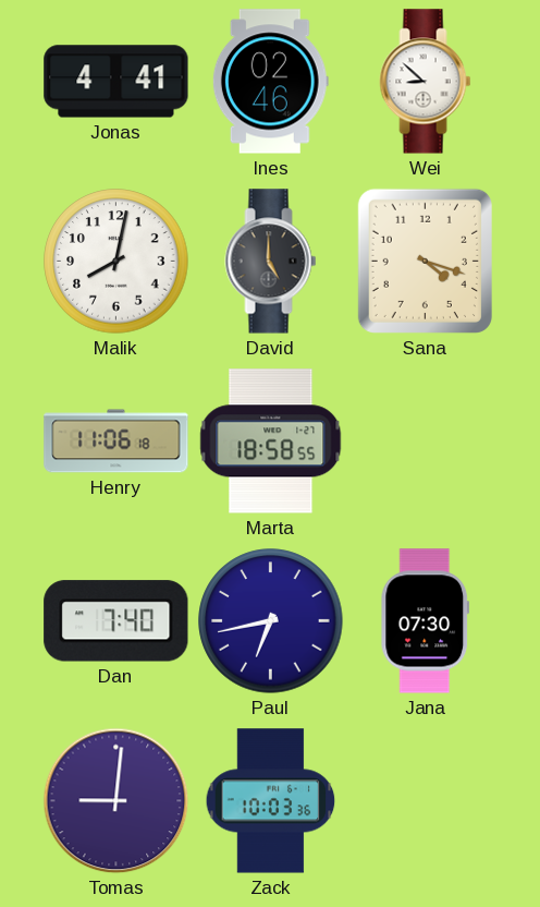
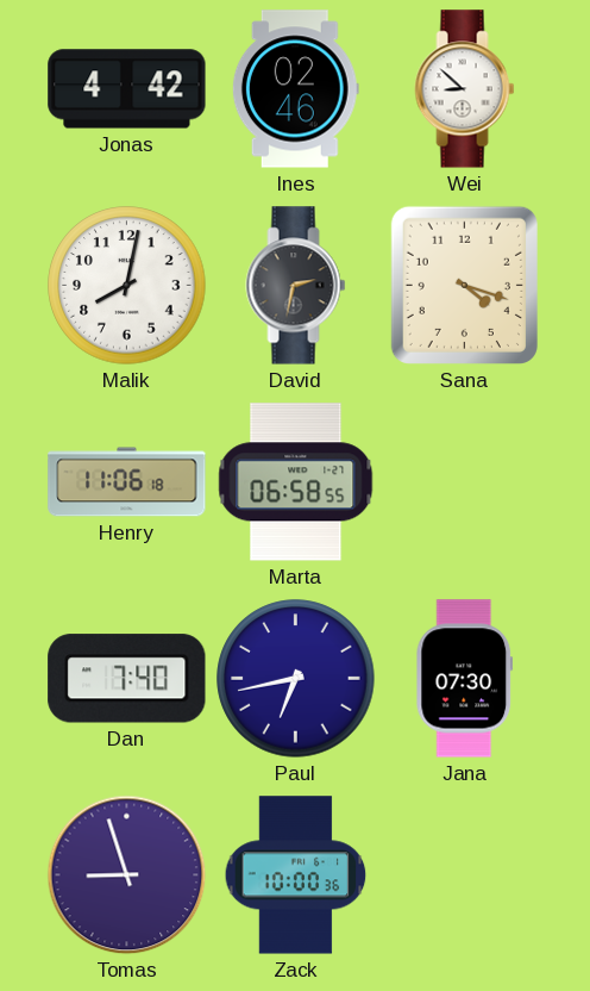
Jonas: 4:41 -> 4:42
David: 5:00 -> 2:32
Marta: 18:58 -> 06:58
Tomas: 9:01 -> 8:57
Zack: 10:03 -> 10:00
